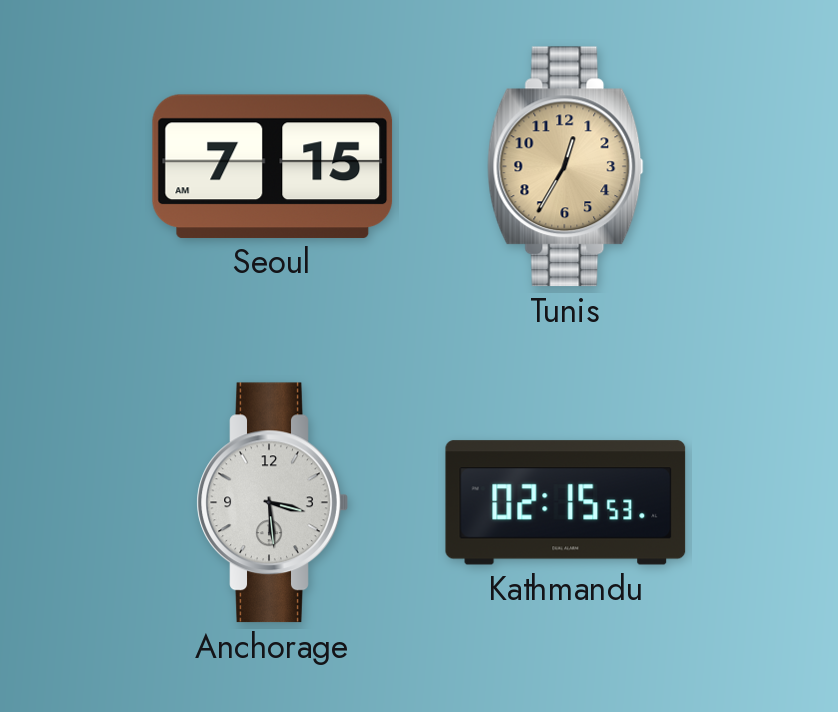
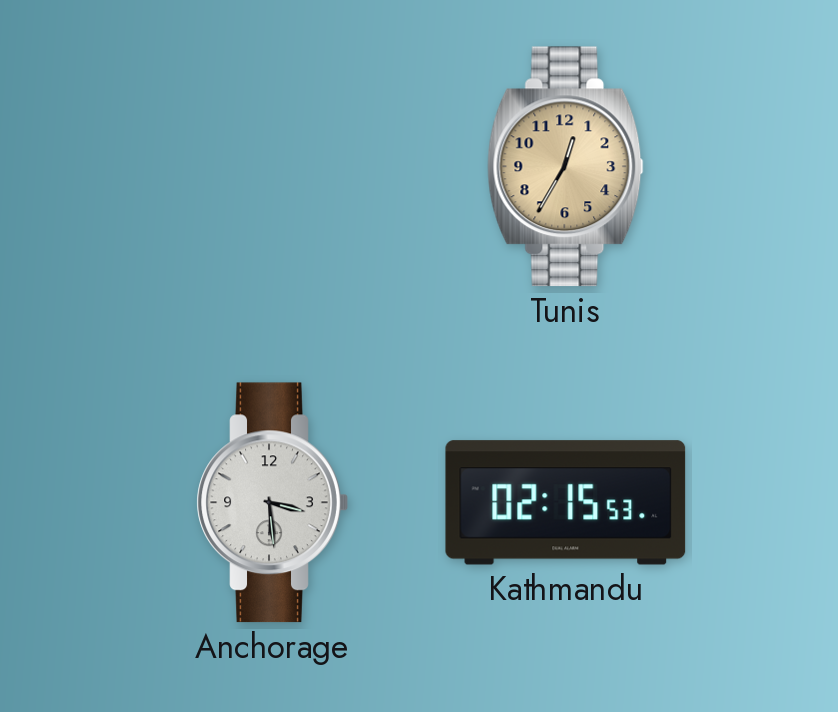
Seoul: 7:15 -> none
